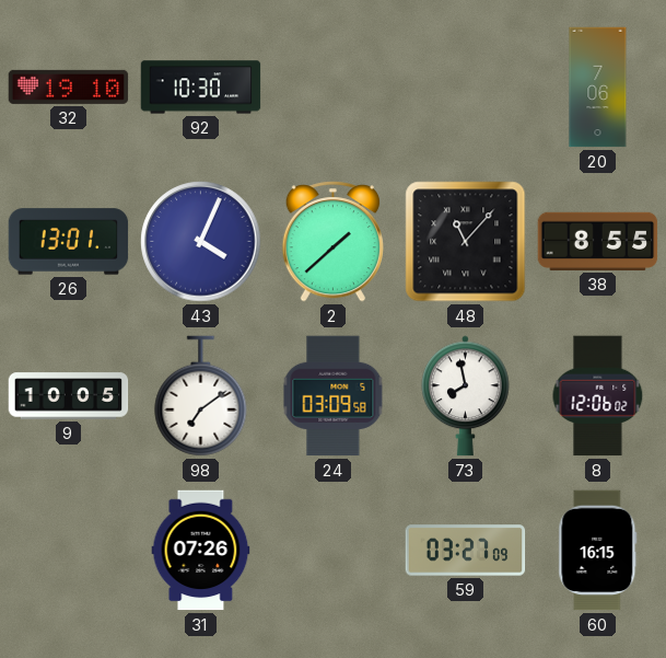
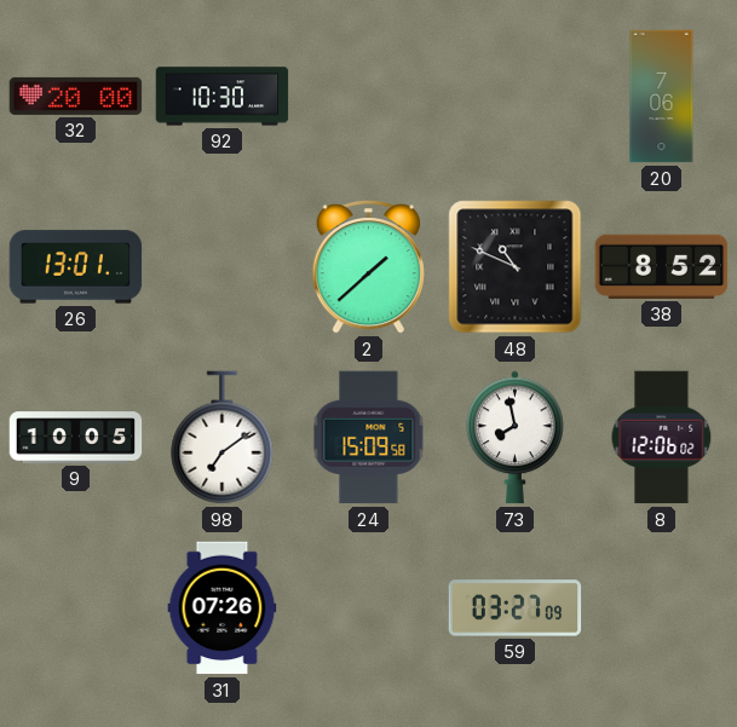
32: 19:10 -> 20:00
43: 4:04 -> none
48: 11:07 -> 10:49
38: 8:55 -> 8:52
24: 03:09 -> 15:09
60: 16:15 -> none
